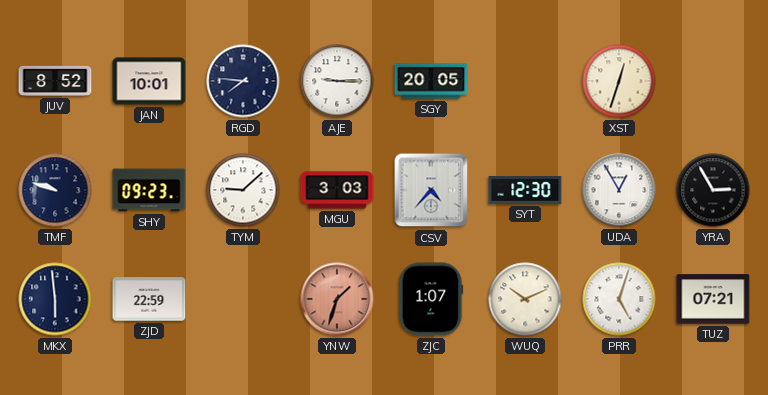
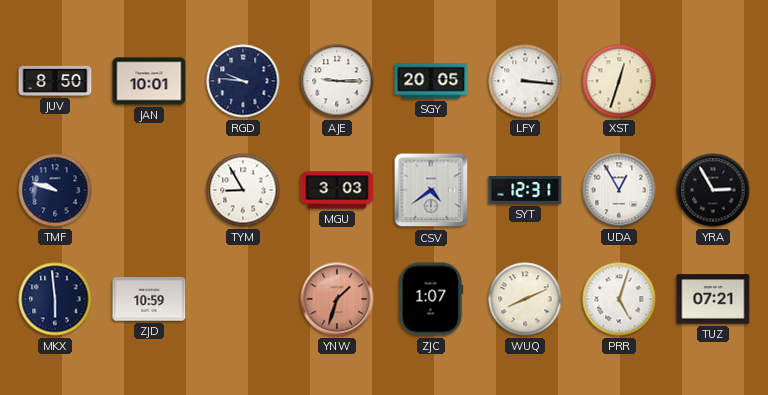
JUV: 8:52 -> 8:50
RGD: 7:46 -> 9:46
LFY: none -> 3:16
SHY: 09:23 -> none
TYM: 9:08 -> 8:55
CSV: 4:37 -> 4:39
SYT: 12:30 -> 12:31
ZJD: 22:59 -> 10:59
WUQ: 10:11 -> 8:11
